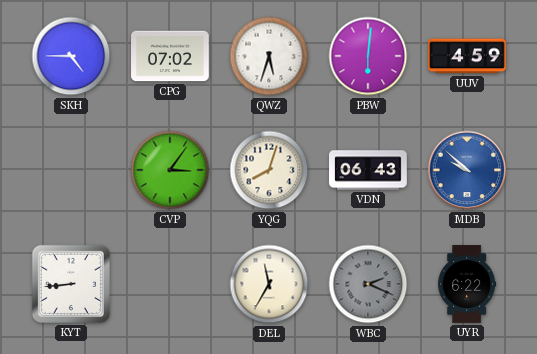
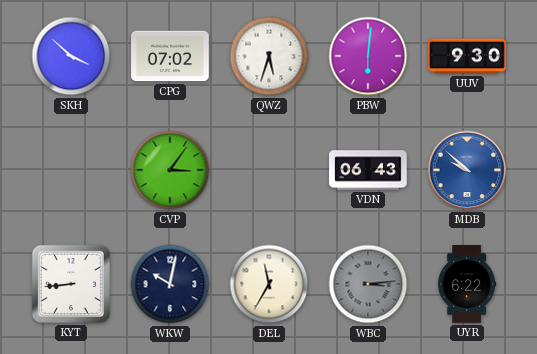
SKH: 4:45 -> 3:52
UUV: 4:59 -> 9:30
YQG: 8:03 -> none
WKW: none -> 10:02
WBC: 2:19 -> 3:14
